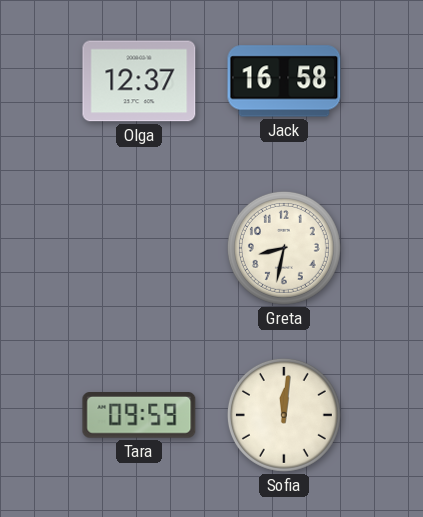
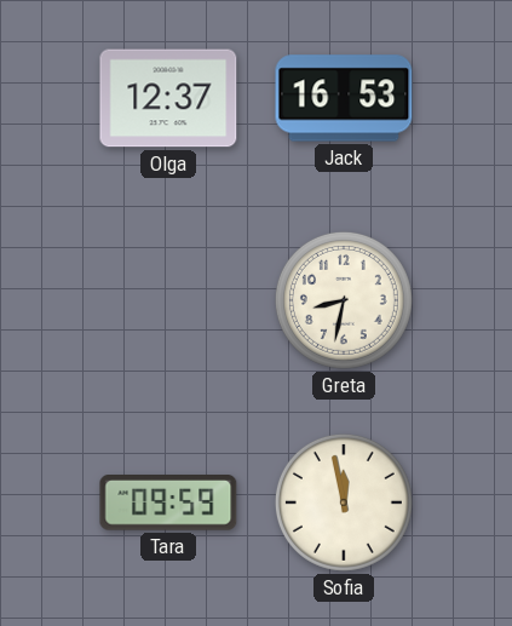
Jack: 16:58 -> 16:53
Sofia: 12:01 -> 11:58
